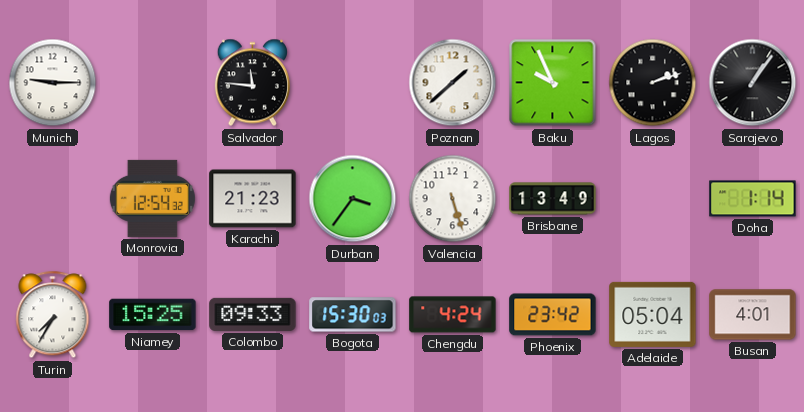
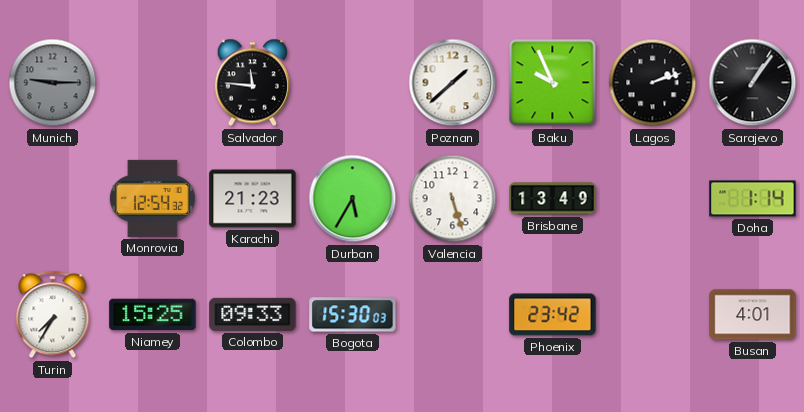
Munich dial: white -> grey
Durban: 3:36 -> 5:35
Chengdu: 4:24 -> none
Adelaide: 05:04 -> none
